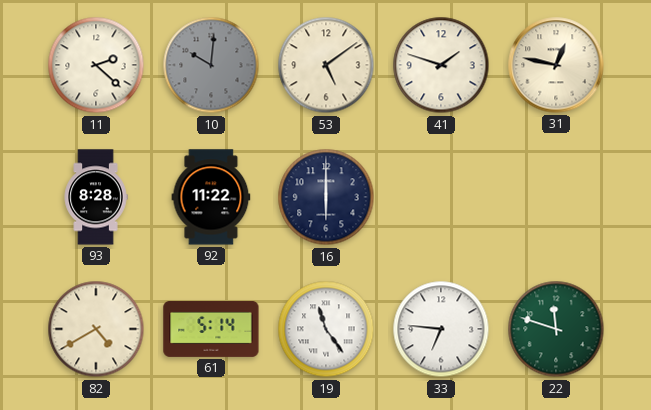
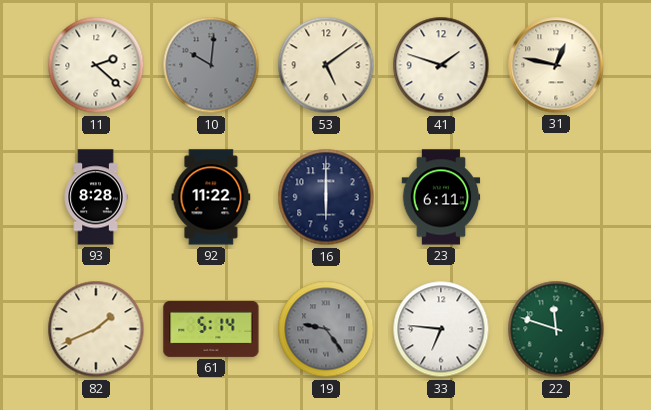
23: none -> 6:11
82: 4:40 -> 1:41
19: 11:24 -> 9:24
19 dial: white -> grey
